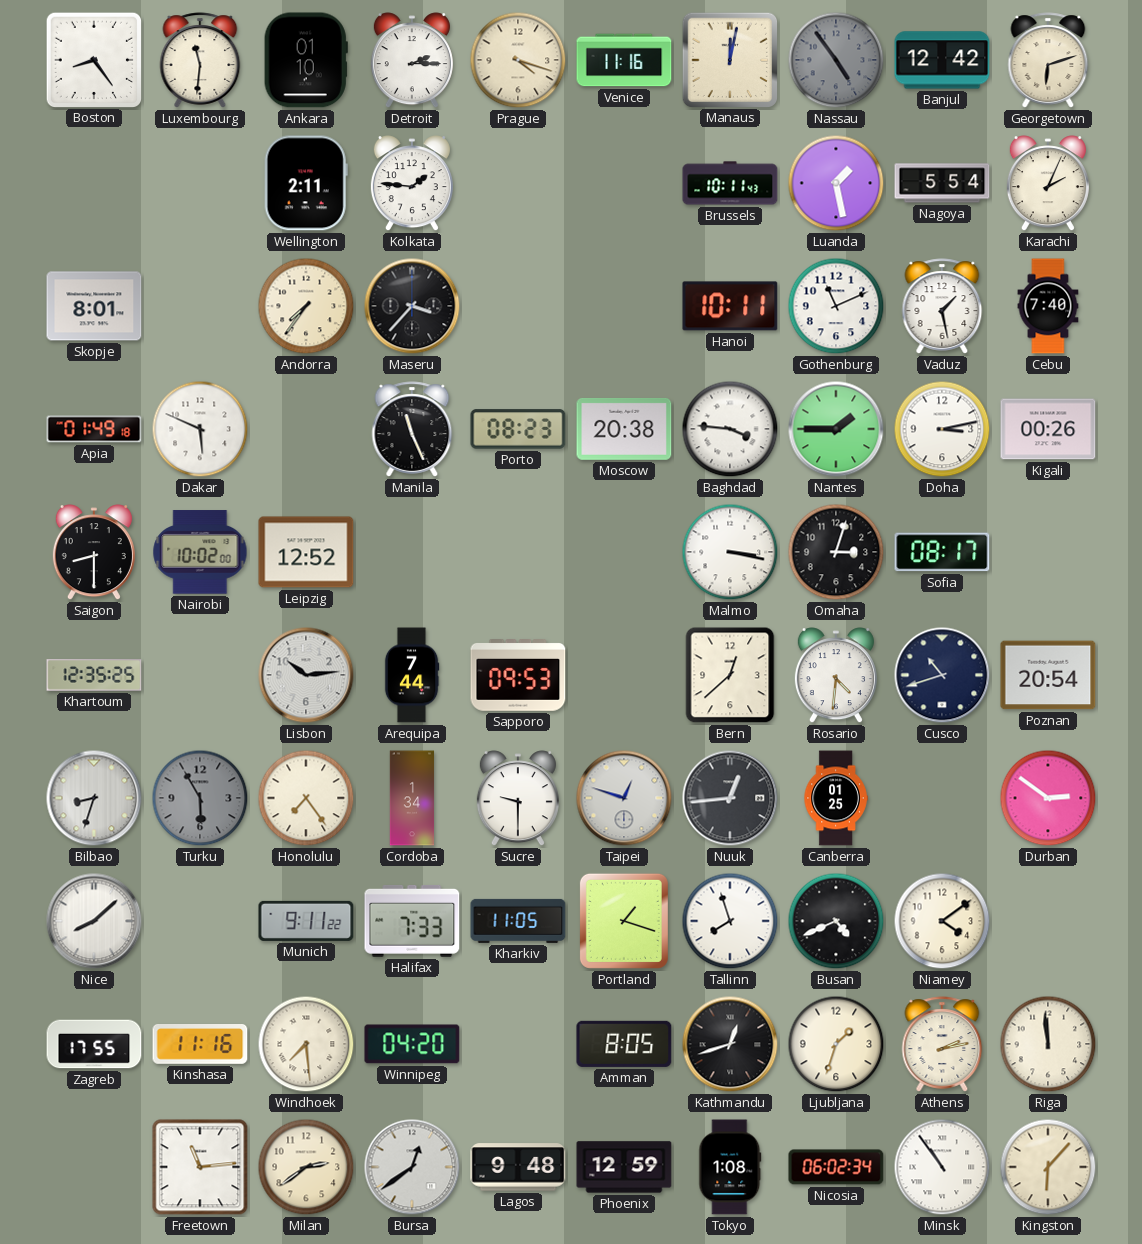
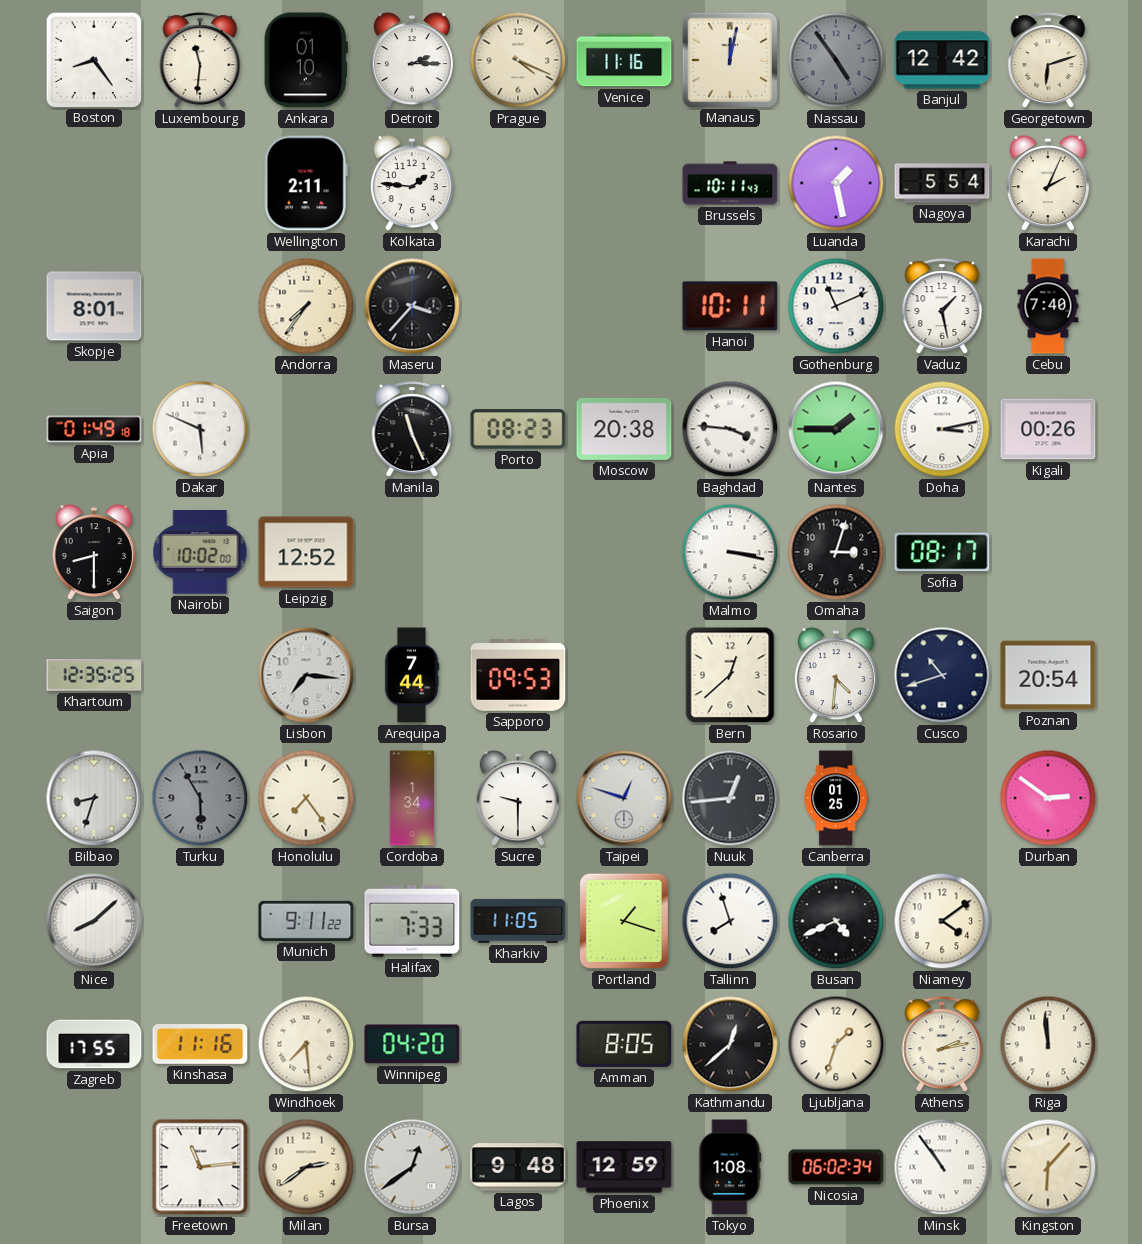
Prague: 4:18 -> 4:19
Lisbon: 10:14 -> 7:16
Kathmandu: 12:42 -> 12:38
